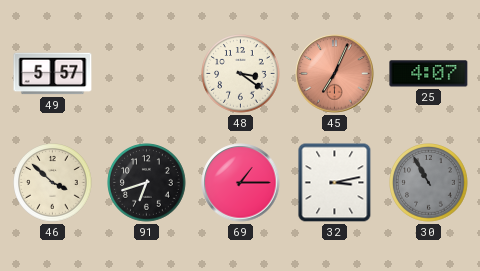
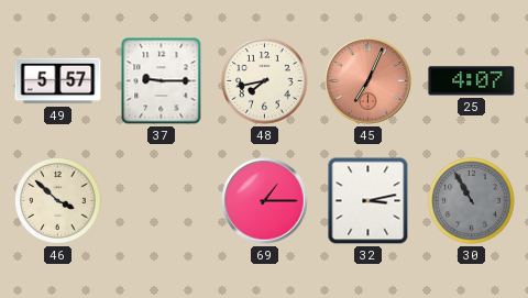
37: none -> 9:15
48: 3:21 -> 7:43
91: 6:42 -> none
